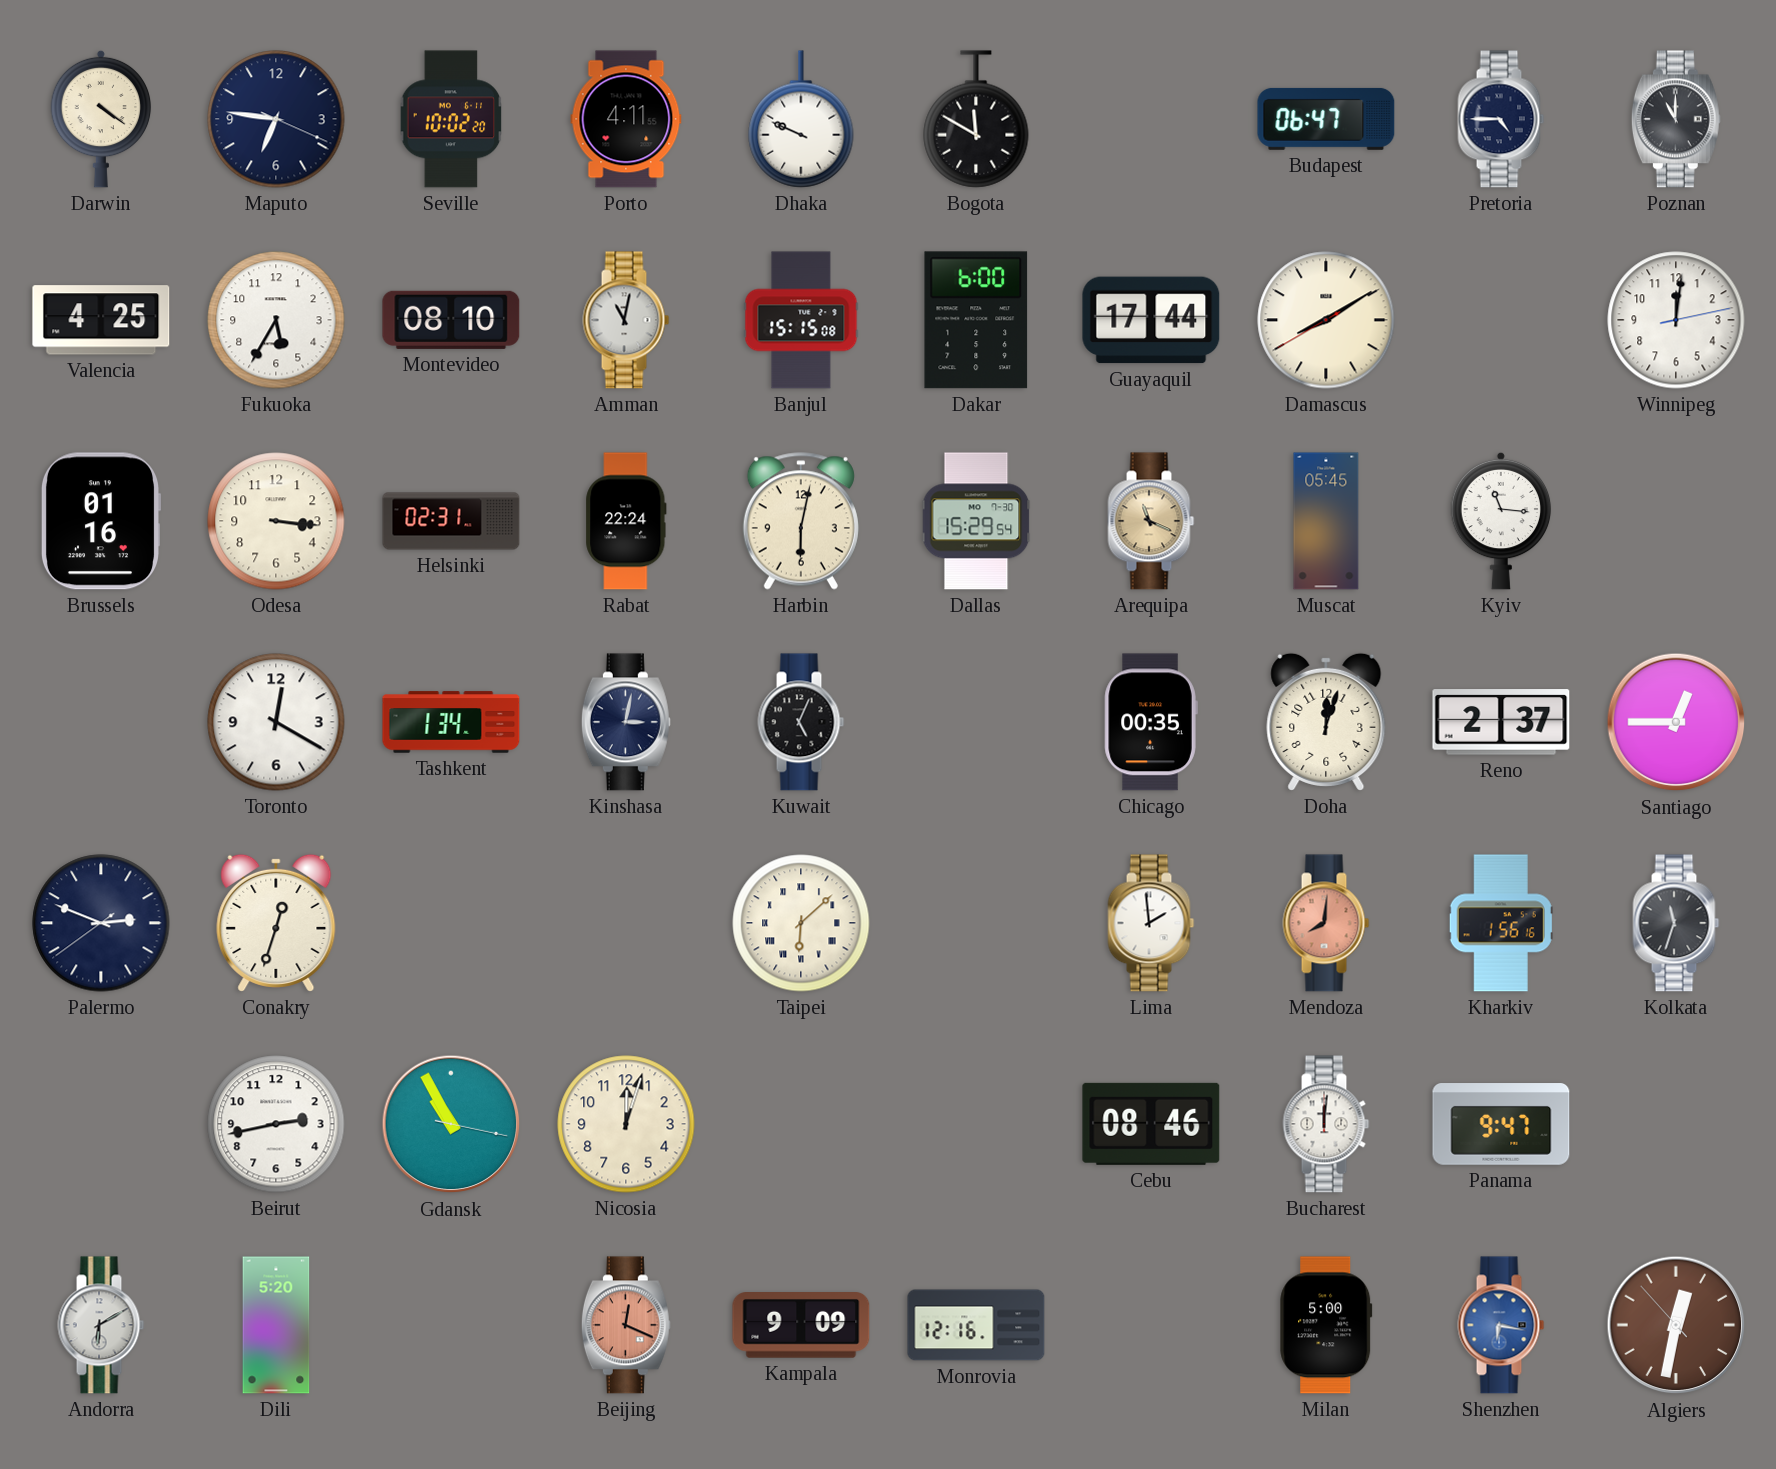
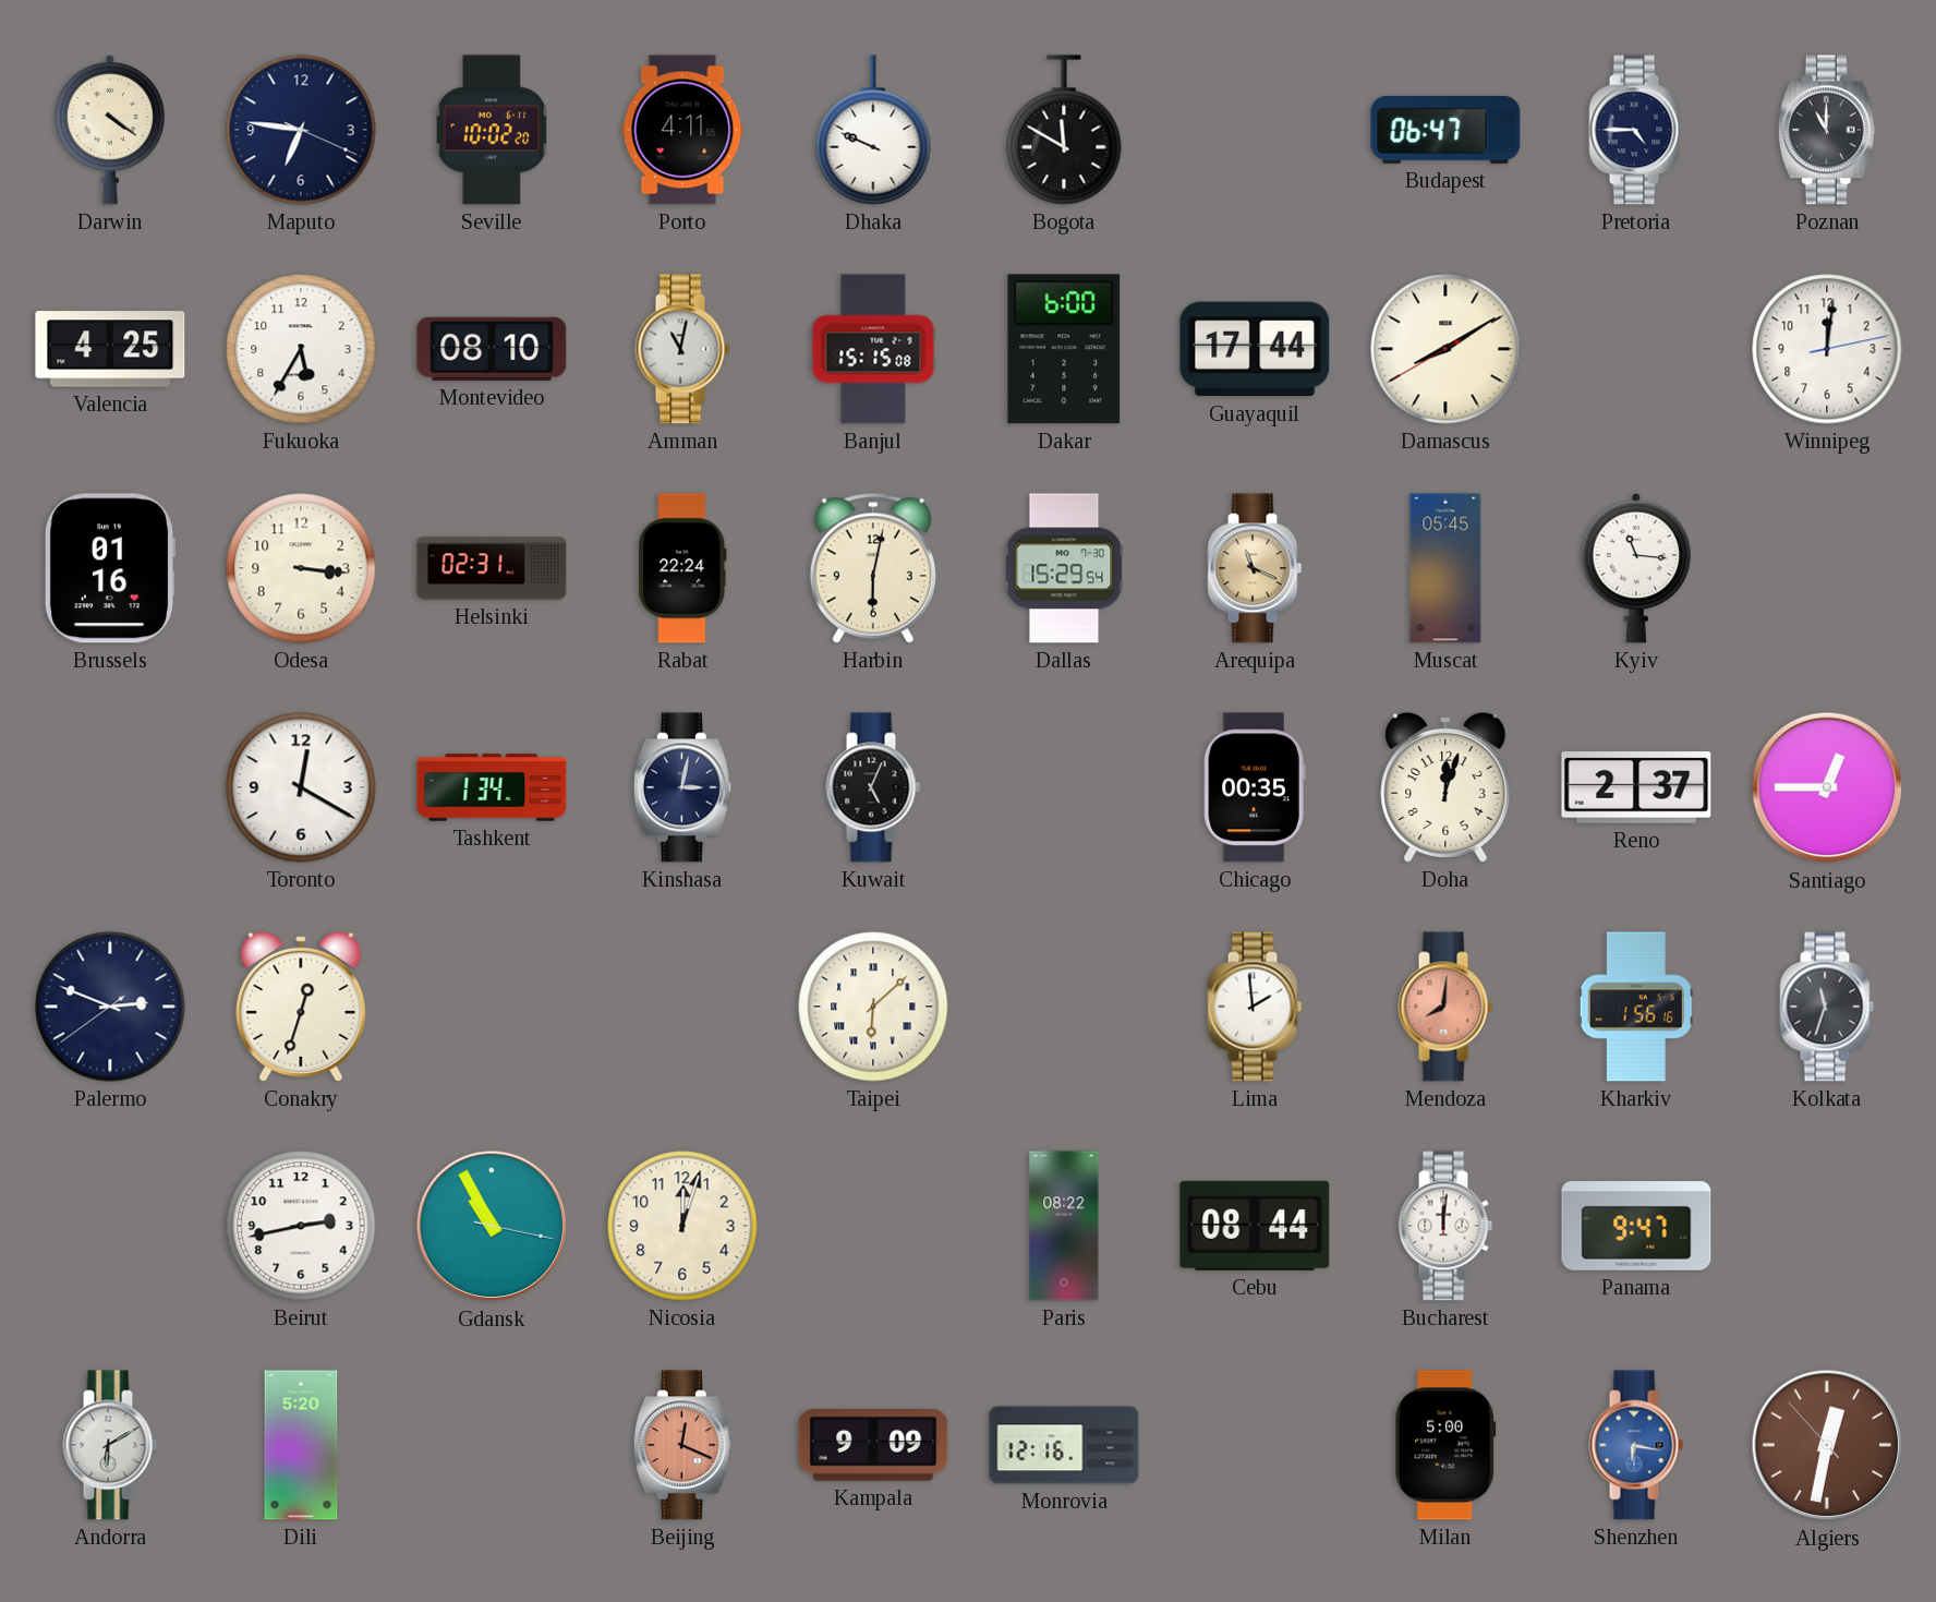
Paris: none -> 08:22
Cebu: 08:46 -> 08:44
